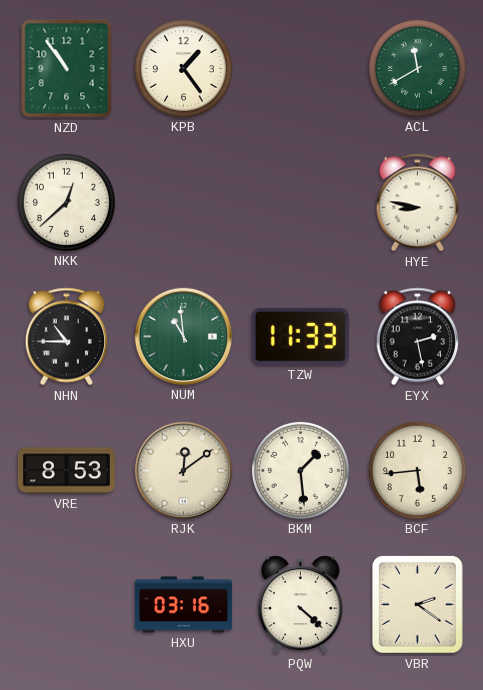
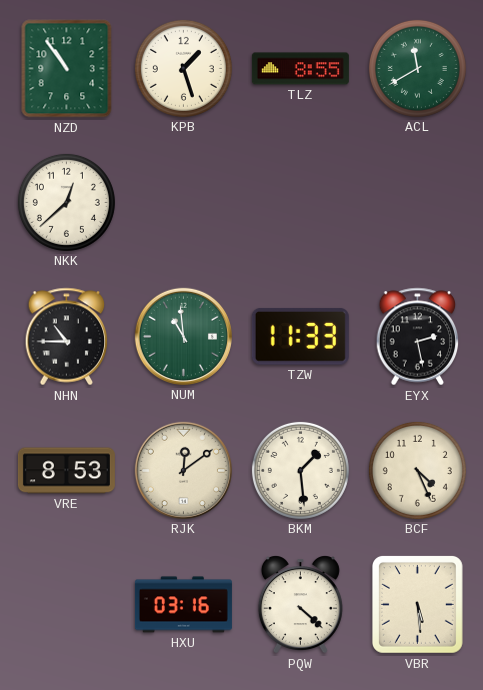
KPB: 1:24 -> 1:27
TLZ: none -> 8:55
HYE: 8:47 -> none
BCF: 5:44 -> 4:26
VBR: 2:21 -> 5:29
